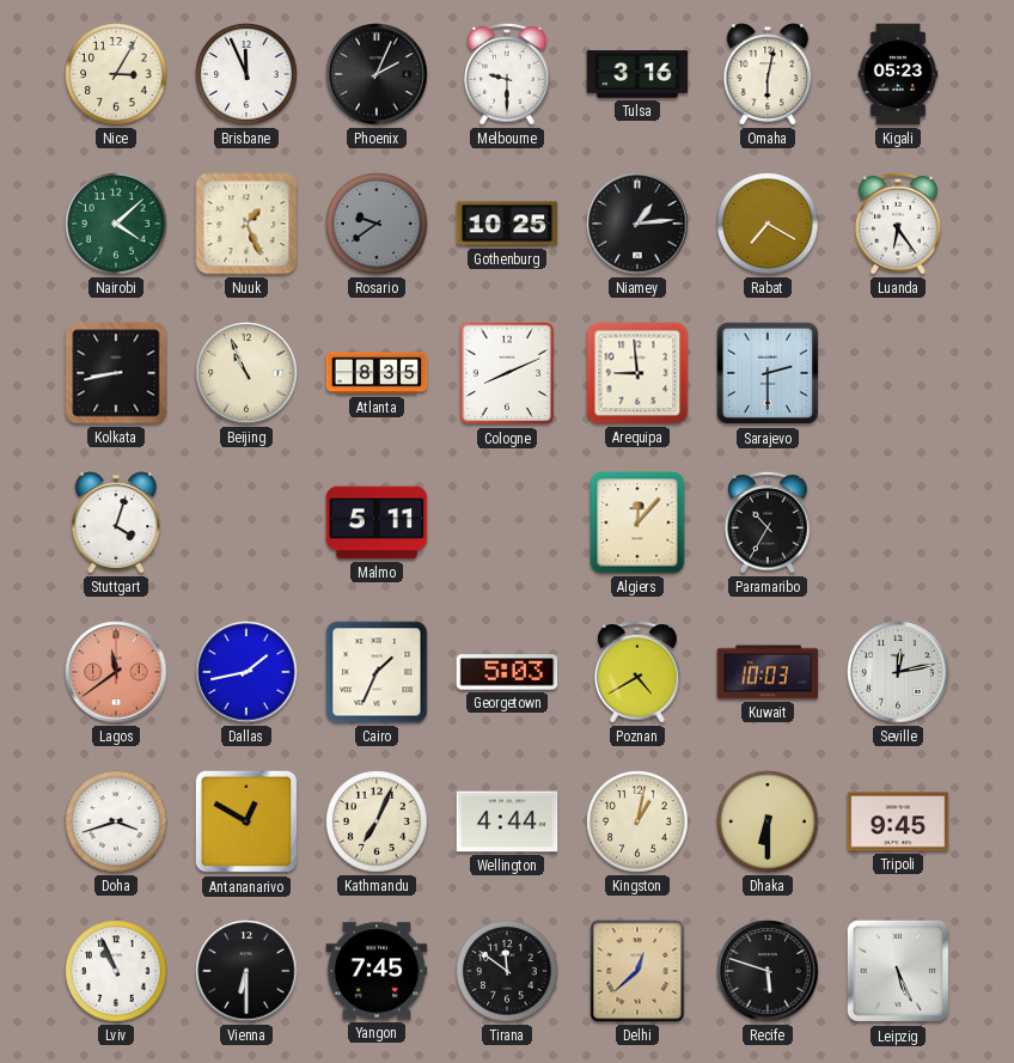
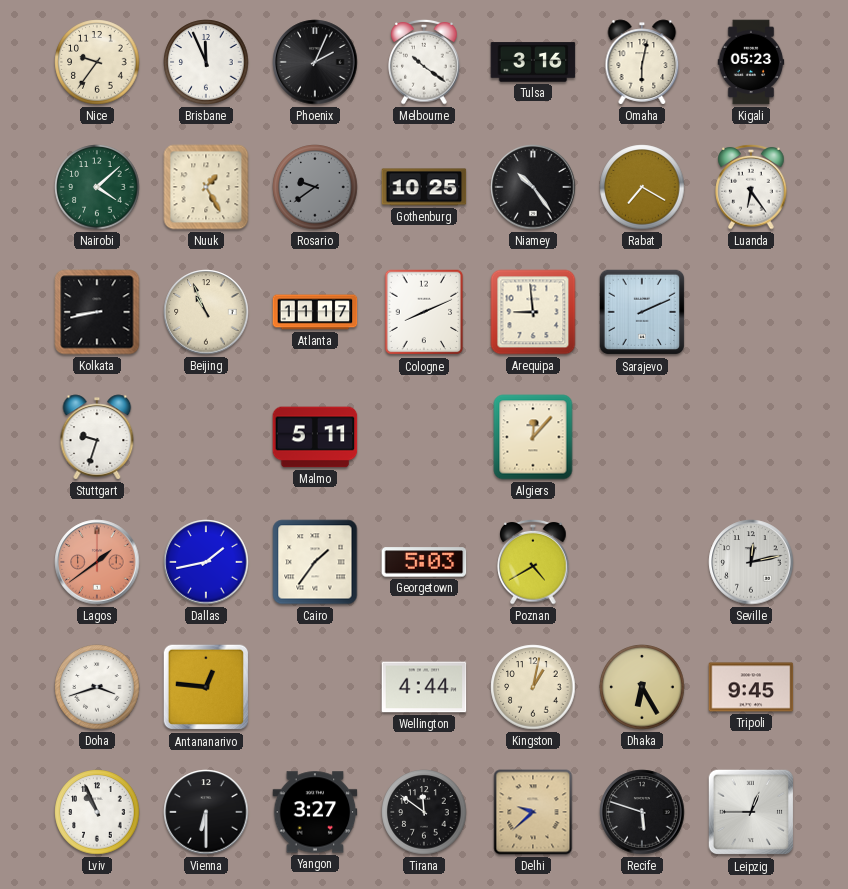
Nice: 3:05 -> 9:36
Melbourne: 9:30 -> 10:21
Nuuk: 1:26 -> 1:25
Niamey: 1:14 -> 10:24
Atlanta: 8:35 -> 11:17
Sarajevo: 2:30 -> 2:11
Stuttgart: 4:03 -> 9:33
Paramaribo: 10:35 -> none
Lagos: 11:39 -> 1:39
Cairo: 1:34 -> 1:36
Kuwait: 10:03 -> none
Antananarivo: 12:50 -> 12:46
Kathmandu: 7:04 -> none
Dhaka: 6:30 -> 6:25
Yangon: 7:45 -> 3:27
Delhi: 12:38 -> 9:38
Leipzig: 5:26 -> 12:45
